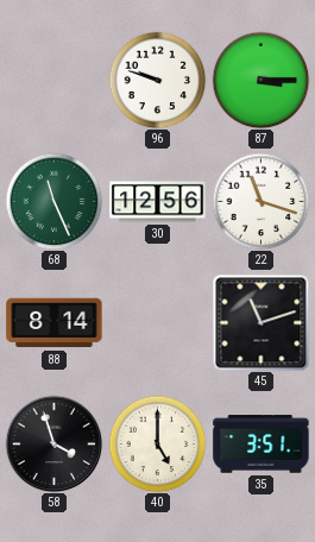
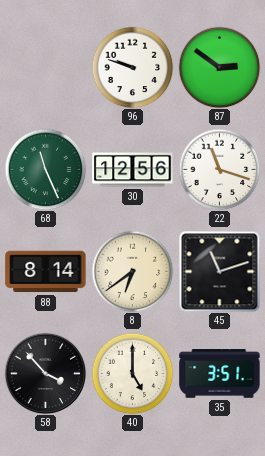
87: 3:15 -> 2:51
8: none -> 6:39
58: 3:57 -> 3:53
